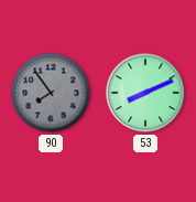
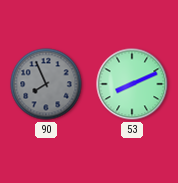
90: 7:54 -> 7:56
